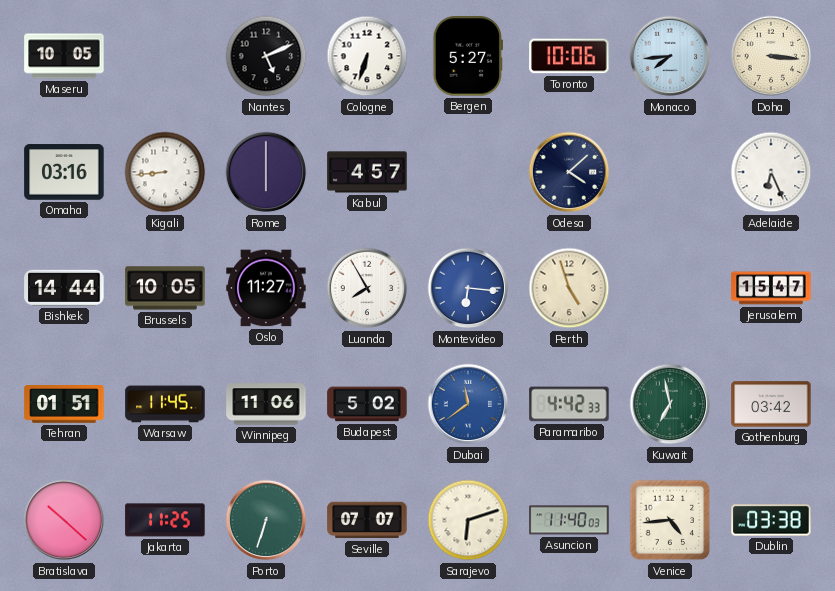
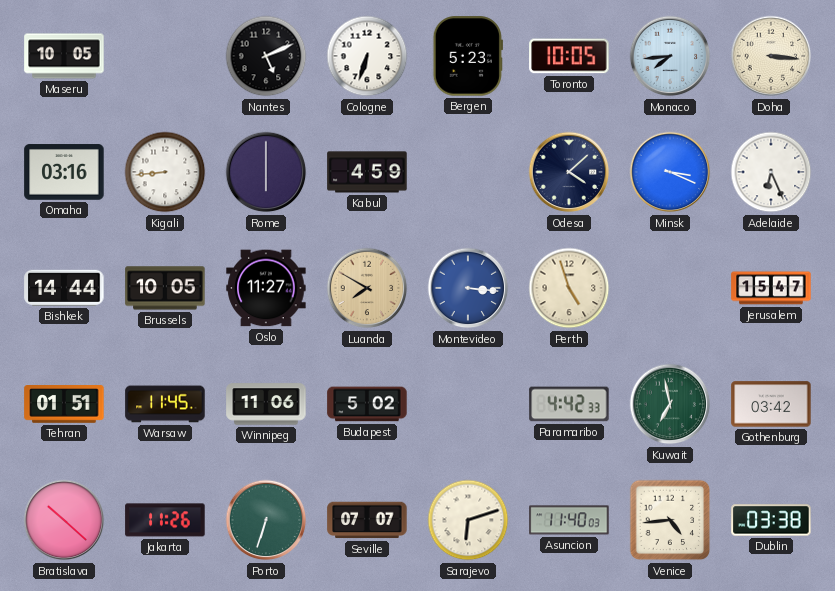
Bergen: 5:27 -> 5:23
Toronto: 10:06 -> 10:05
Kabul: 4:57 -> 4:59
Minsk: none -> 3:19
Luanda: 7:55 -> 7:50
Luanda dial: white -> champagne
Montevideo: 6:16 -> 3:16
Dubai: 11:39 -> none
Jakarta: 11:25 -> 11:26
